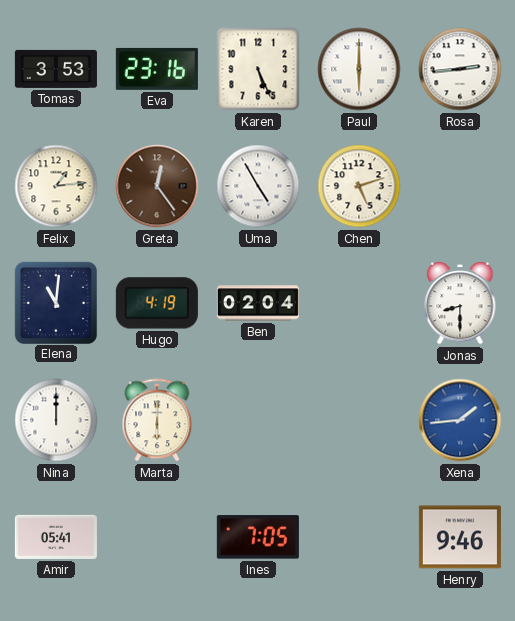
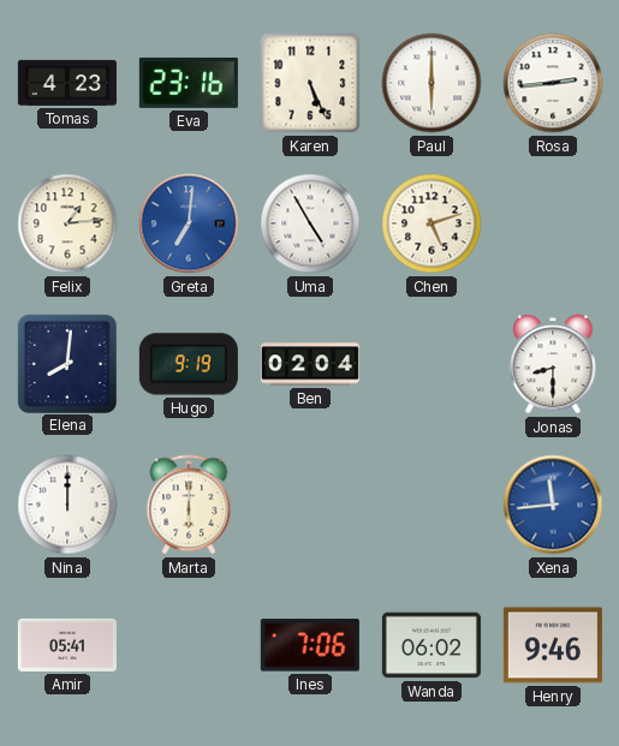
Tomas: 3:53 -> 4:23
Greta: 12:24 -> 7:01
Greta dial: brown -> blue
Elena: 11:01 -> 8:01
Hugo: 4:19 -> 9:19
Xena: 1:44 -> 11:44
Ines: 7:05 -> 7:06
Wanda: none -> 06:02
